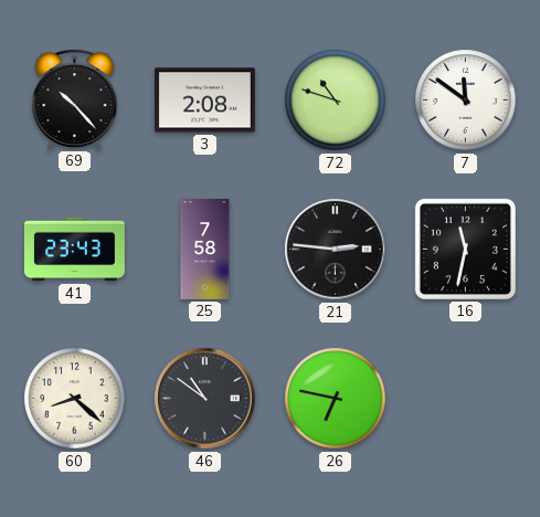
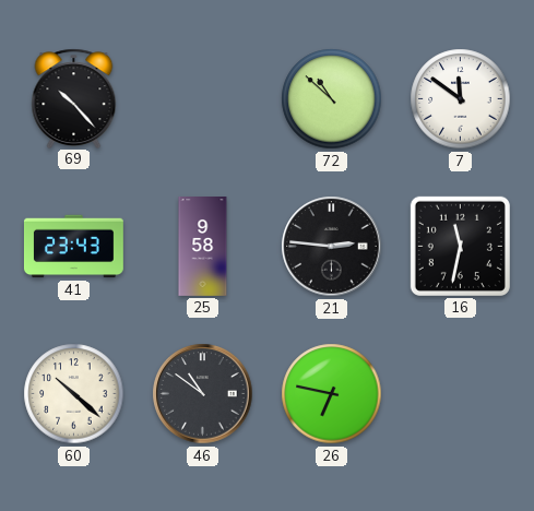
3: 2:08 -> none
72: 10:48 -> 10:52
25: 7:58 -> 9:58
60: 8:22 -> 10:22
